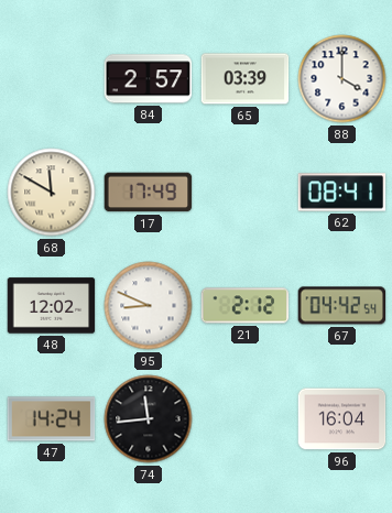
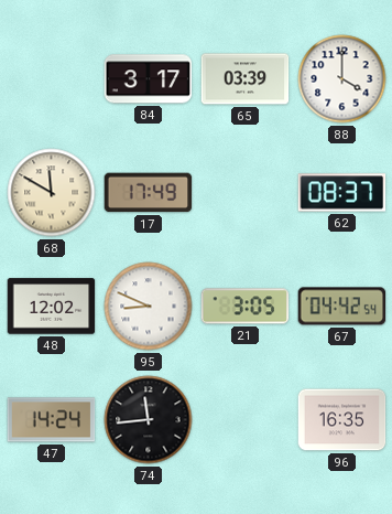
84: 2:57 -> 3:17
62: 08:41 -> 08:37
21: 2:12 -> 3:05
96: 16:04 -> 16:35
